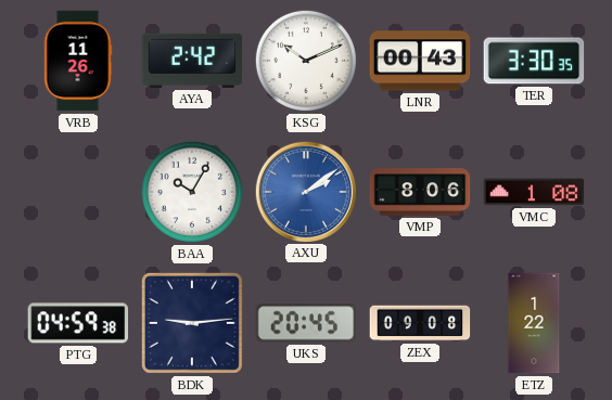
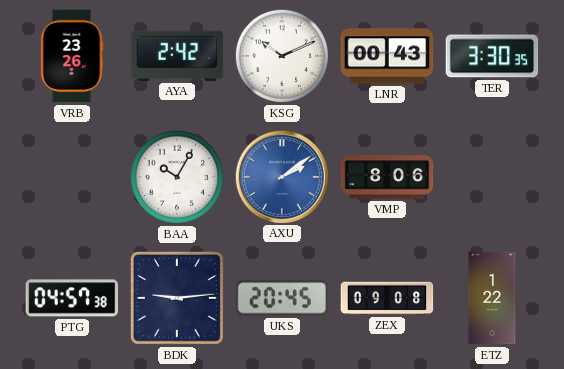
VRB: 11:26 -> 23:26
VMC: 1:08 -> none
PTG: 04:59 -> 04:57
